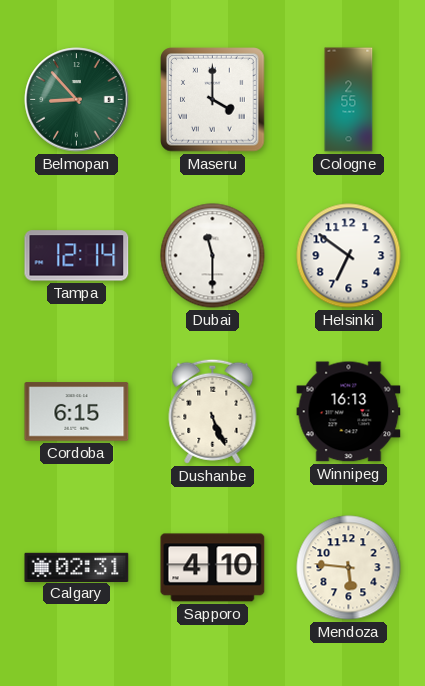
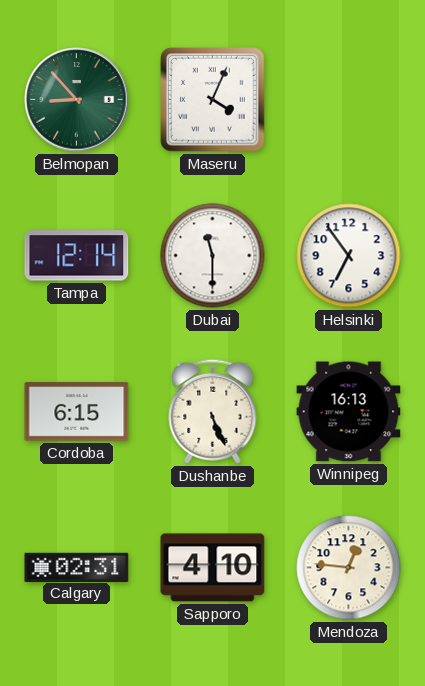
Maseru: 4:00 -> 4:04
Cologne: 2:55 -> none
Helsinki: 6:51 -> 6:54
Mendoza: 5:46 -> 12:46
